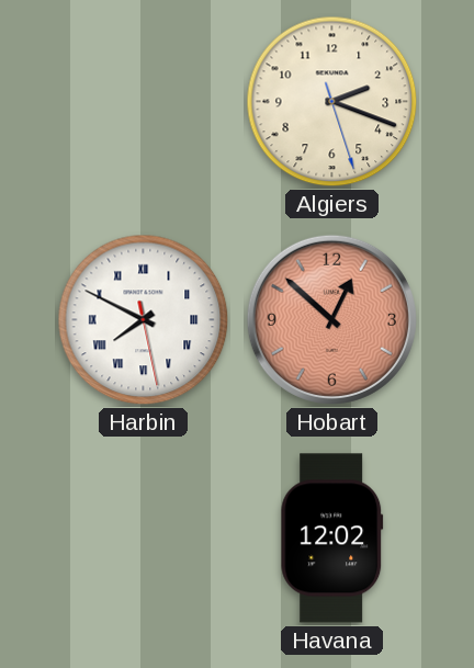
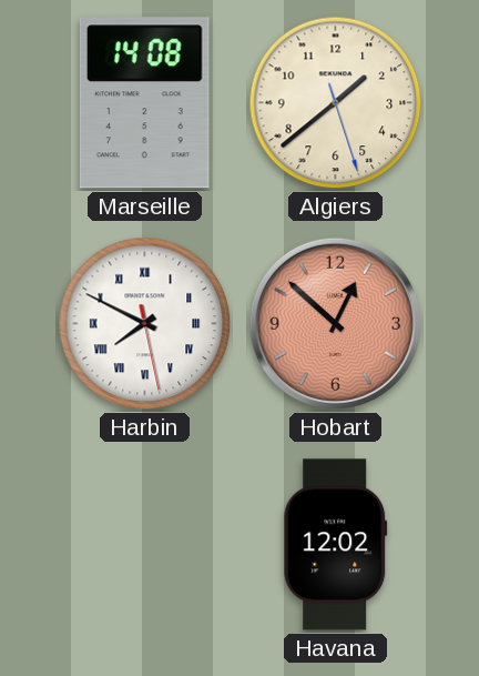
Marseille: none -> 14:08
Algiers: 2:18 -> 1:38
